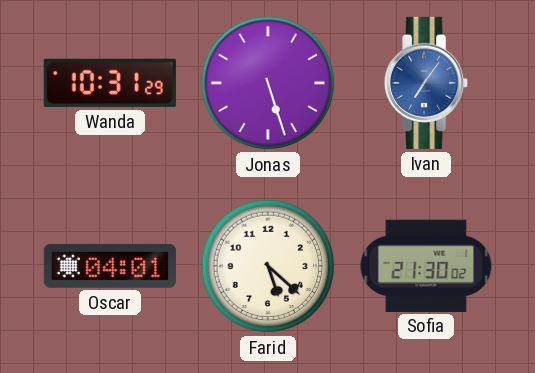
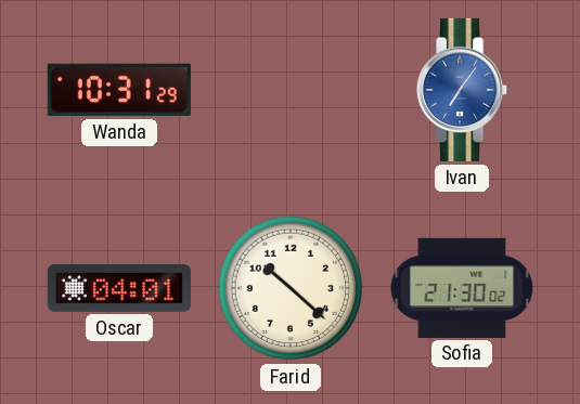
Jonas: 5:27 -> none
Farid: 5:22 -> 10:22
